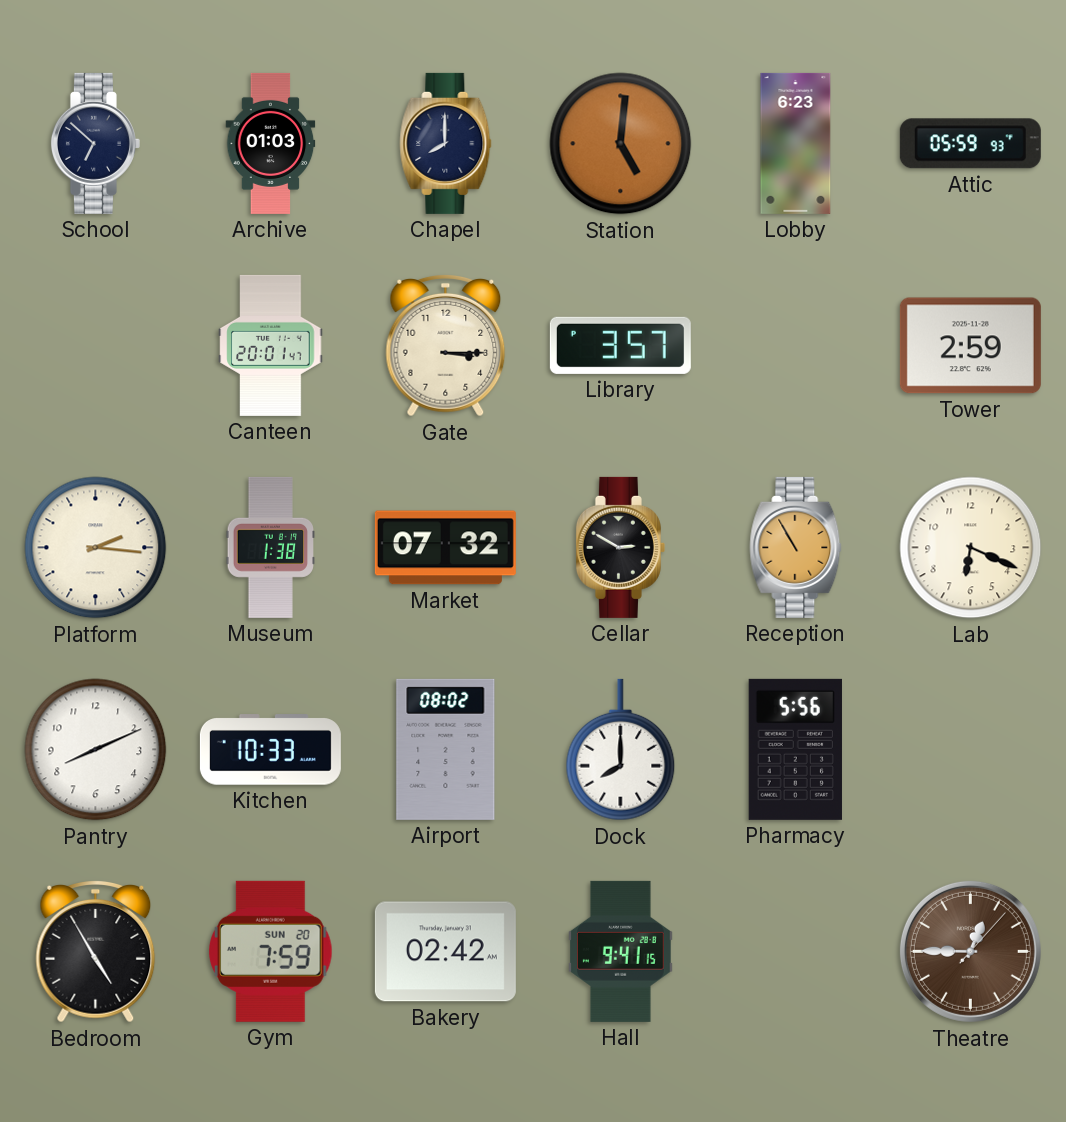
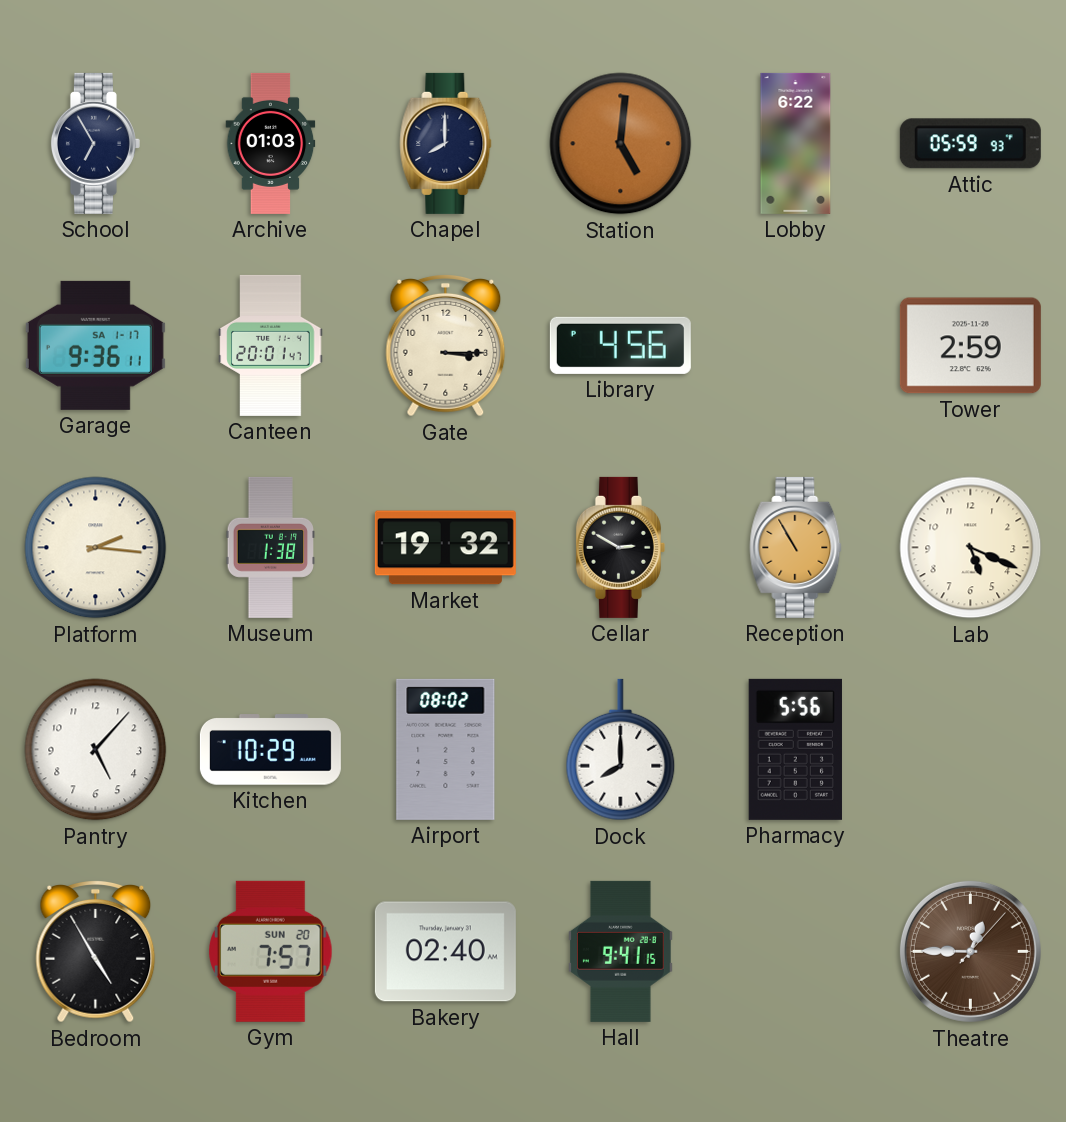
School: 6:52 -> 6:55
Lobby: 6:23 -> 6:22
Garage: none -> 9:36
Library: 3:57 -> 4:56
Market: 07:32 -> 19:32
Lab: 6:19 -> 5:19
Pantry: 8:11 -> 5:07
Kitchen: 10:33 -> 10:29
Gym: 7:59 -> 7:57
Bakery: 02:42 -> 02:40
